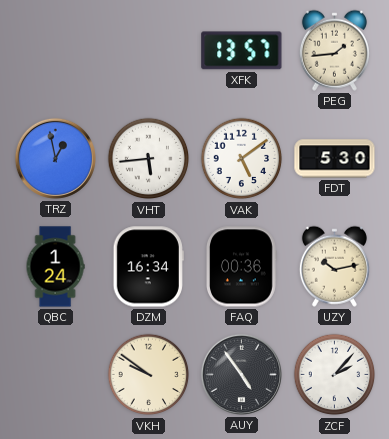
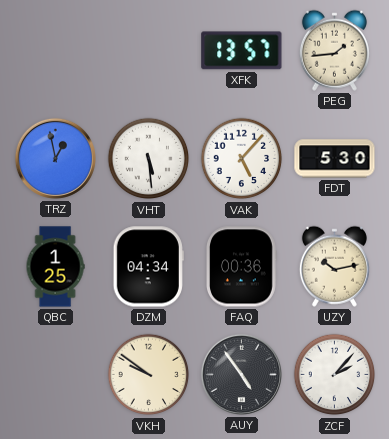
VHT: 5:44 -> 5:29
VAK: 5:09 -> 5:07
QBC: 1:24 -> 1:25
DZM: 16:34 -> 04:34
